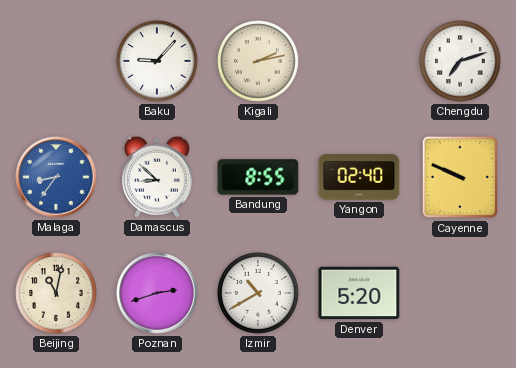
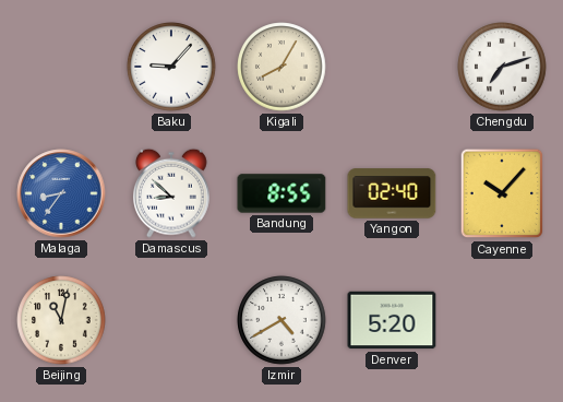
Kigali: 2:13 -> 8:05
Cayenne: 9:49 -> 10:07
Poznan: 2:42 -> none
Izmir: 10:40 -> 4:40
